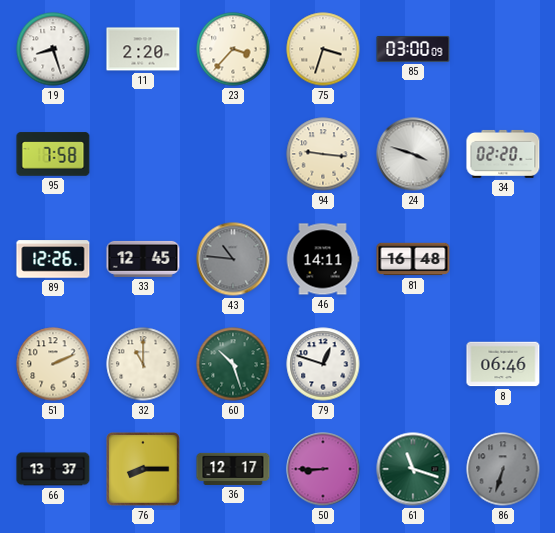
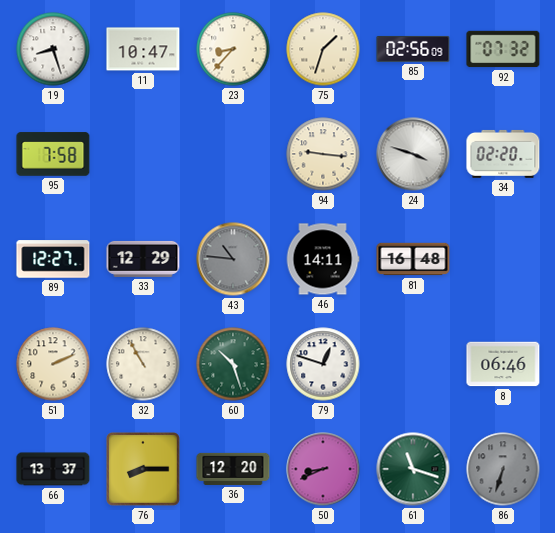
11: 2:20 -> 10:47
23: 3:37 -> 8:37
75: 3:33 -> 1:33
85: 03:00 -> 02:56
92: none -> 07:32
89: 12:26 -> 12:27
33: 12:45 -> 12:29
32: 11:00 -> 10:55
36: 12:17 -> 12:20
50: 8:45 -> 8:41
